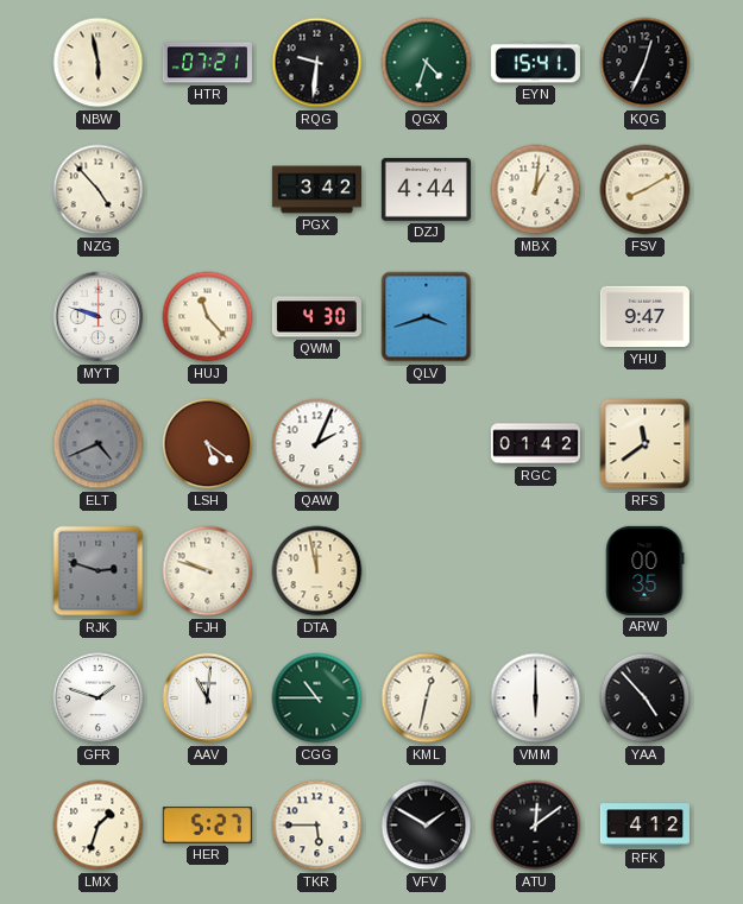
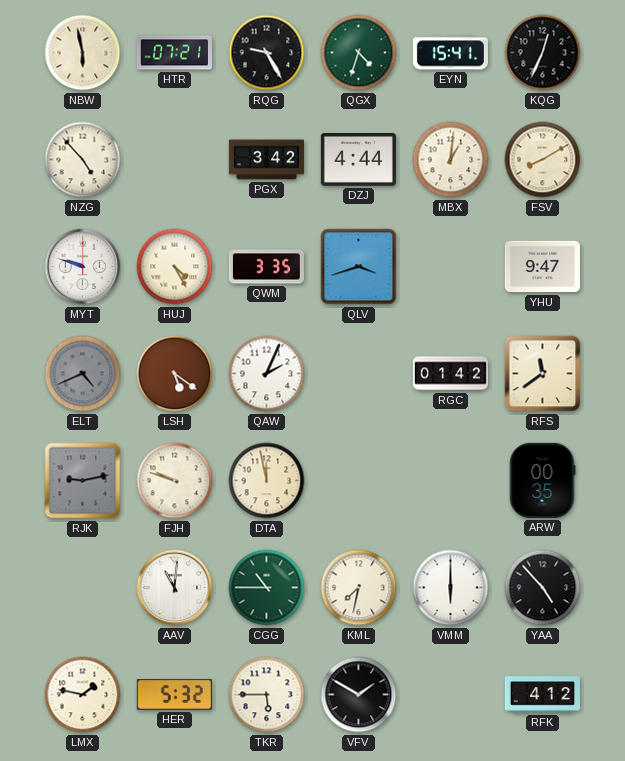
RQG: 9:31 -> 9:25
HUJ: 11:23 -> 4:25
QWM: 4:30 -> 3:35
RJK: 2:48 -> 9:13
GFR: 1:48 -> none
KML: 12:32 -> 7:32
LMX: 1:33 -> 1:47
HER: 5:27 -> 5:32
ATU: 12:09 -> none
